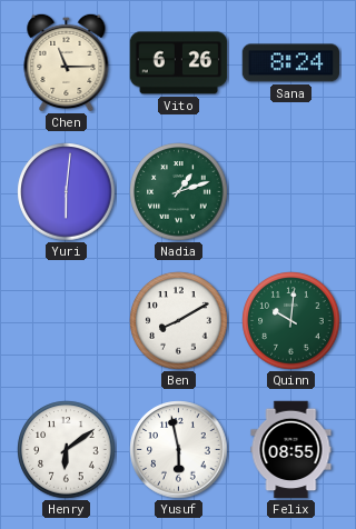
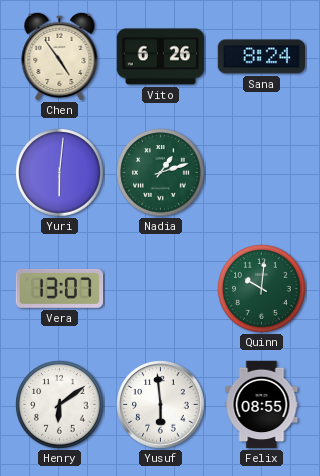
Chen: 11:15 -> 4:54
Vera: none -> 13:07
Ben: 8:10 -> none
Yusuf: 5:58 -> 5:59
